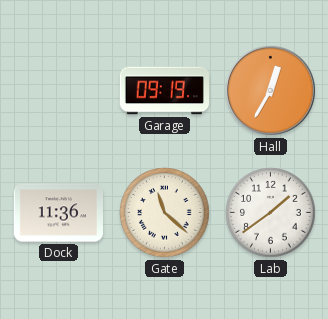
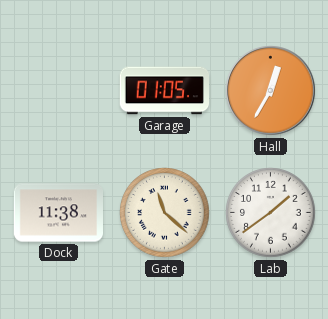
Garage: 09:19 -> 01:05
Dock: 11:36 -> 11:38
